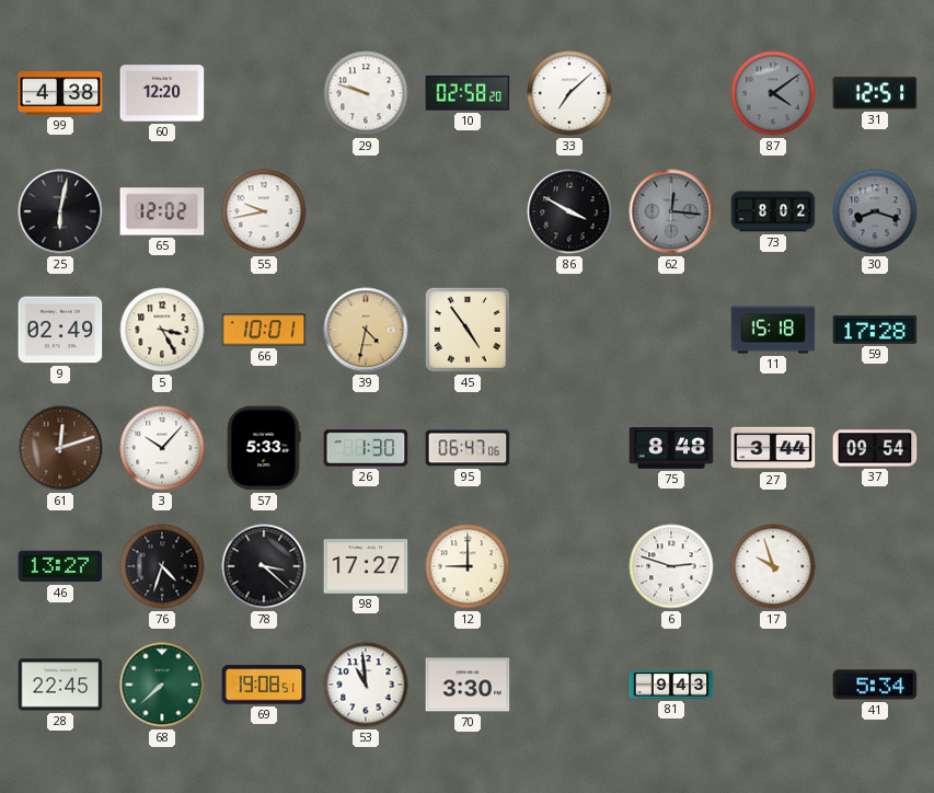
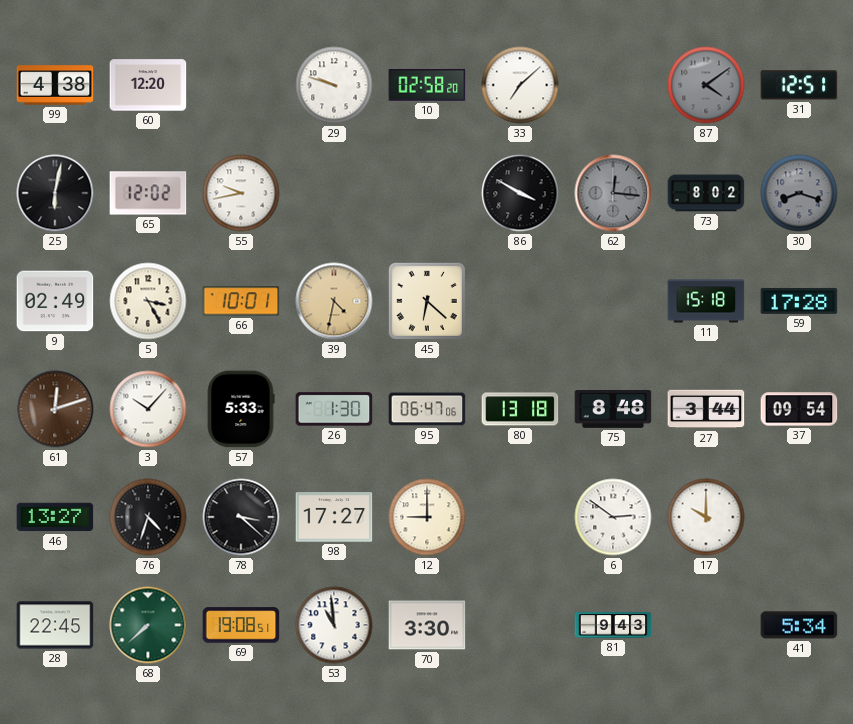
45: 4:54 -> 6:22
80: none -> 13:18
6: 2:48 -> 2:51
17: 9:57 -> 10:00
